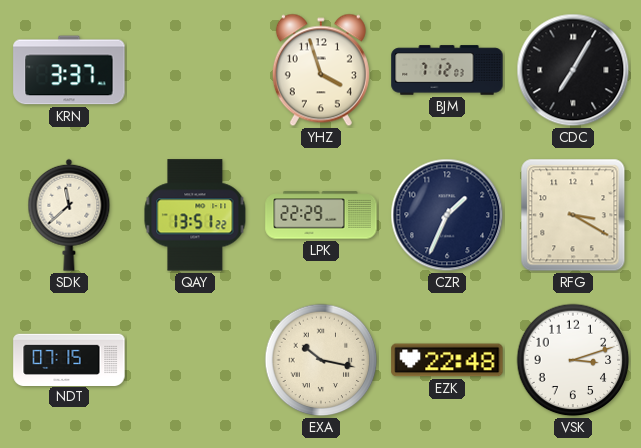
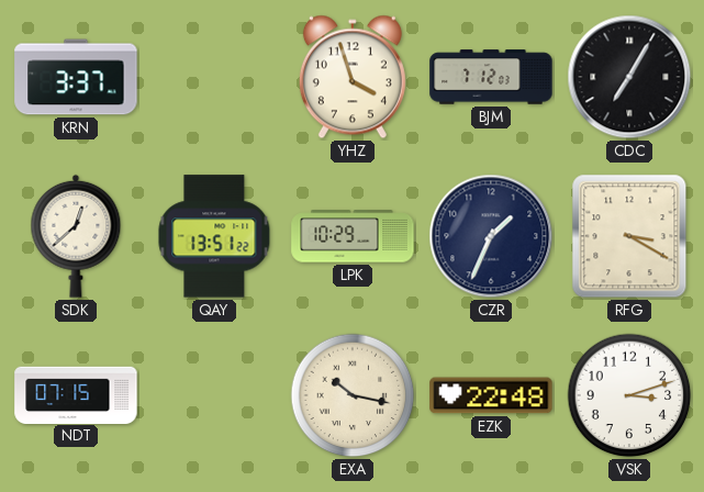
SDK: 11:38 -> 12:38
LPK: 22:29 -> 10:29
